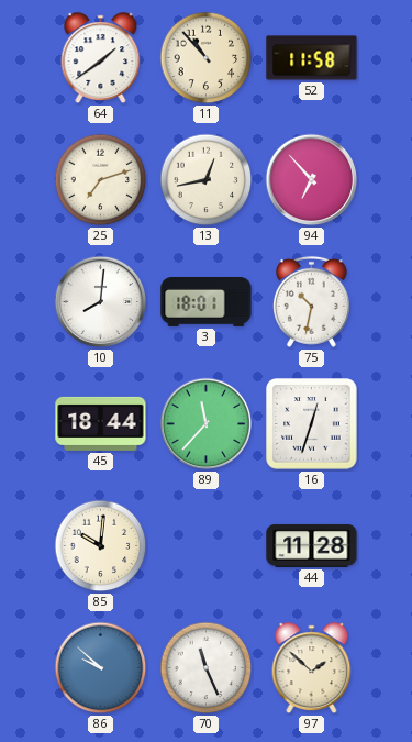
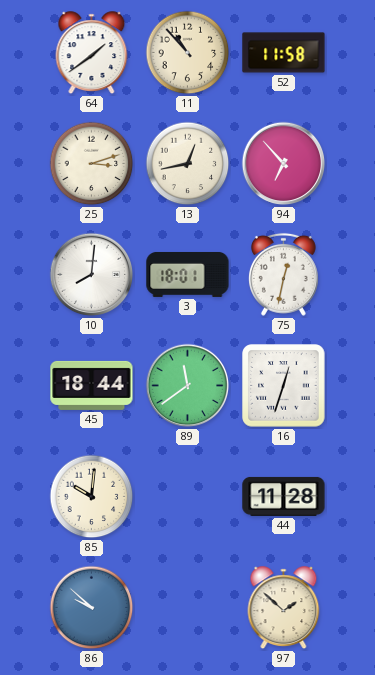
25: 7:12 -> 3:12
75: 10:32 -> 12:32
89: 11:37 -> 11:39
70: 11:26 -> none
